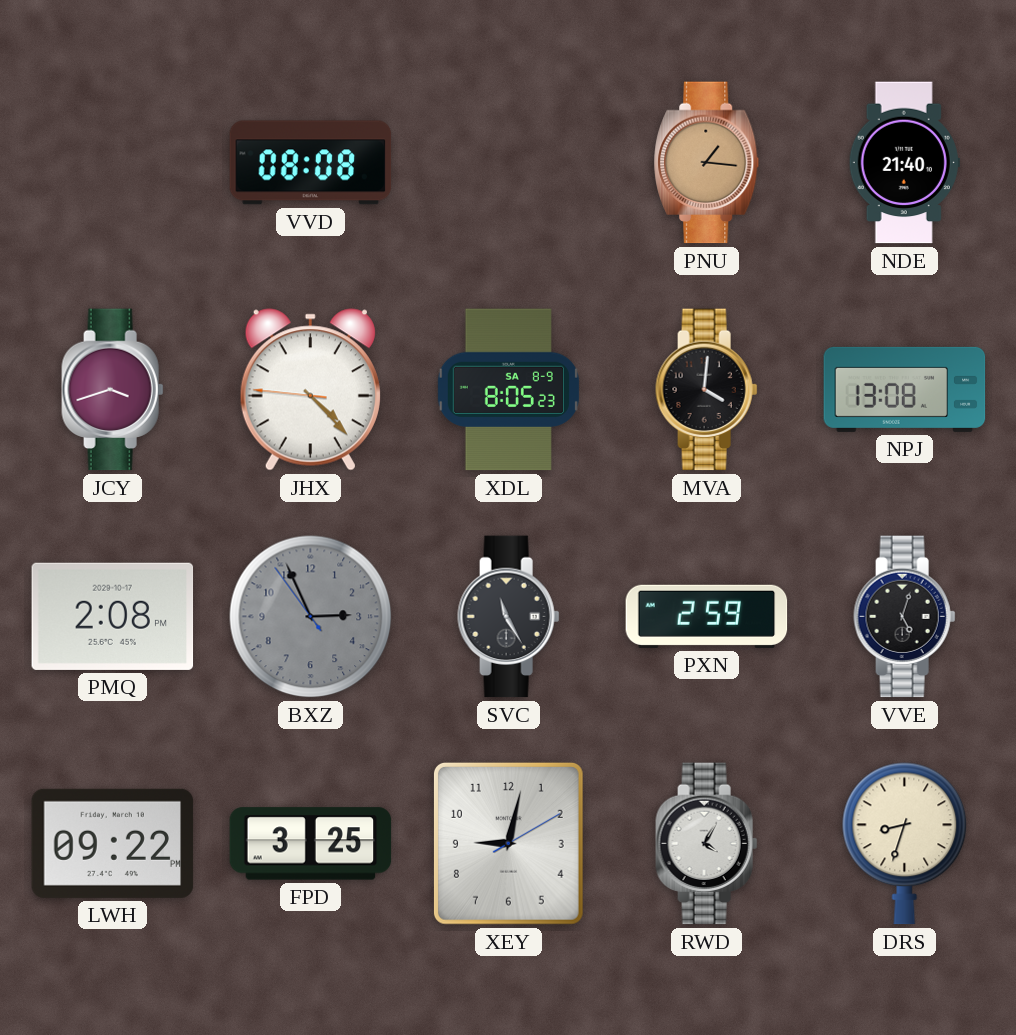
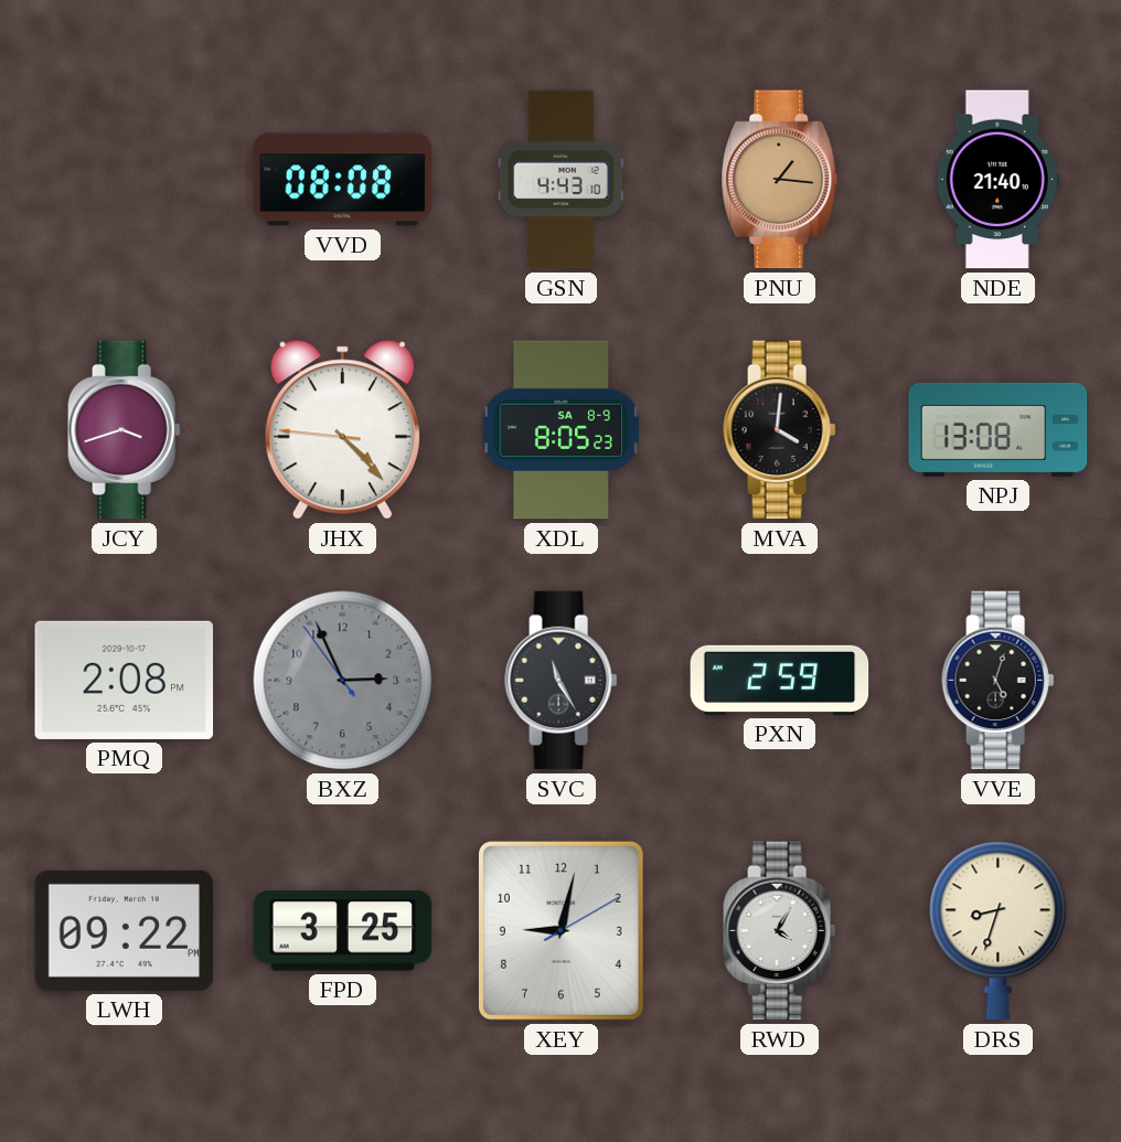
GSN: none -> 4:43
